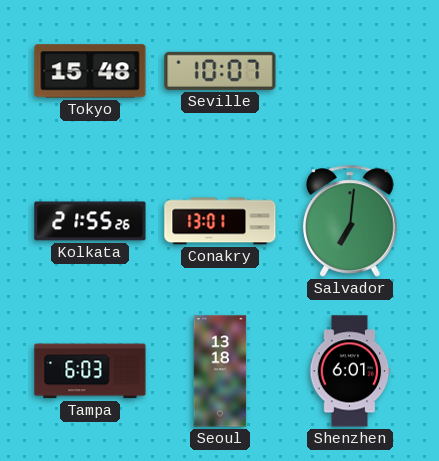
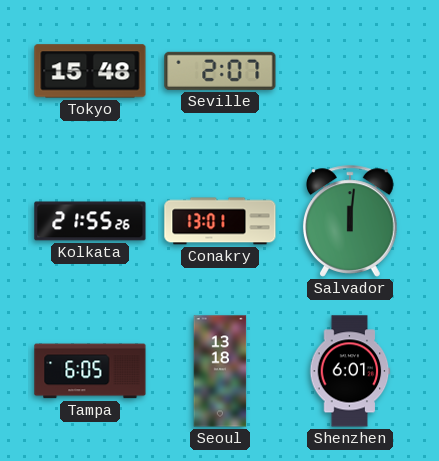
Seville: 10:07 -> 2:07
Salvador: 7:01 -> 12:01
Tampa: 6:03 -> 6:05
